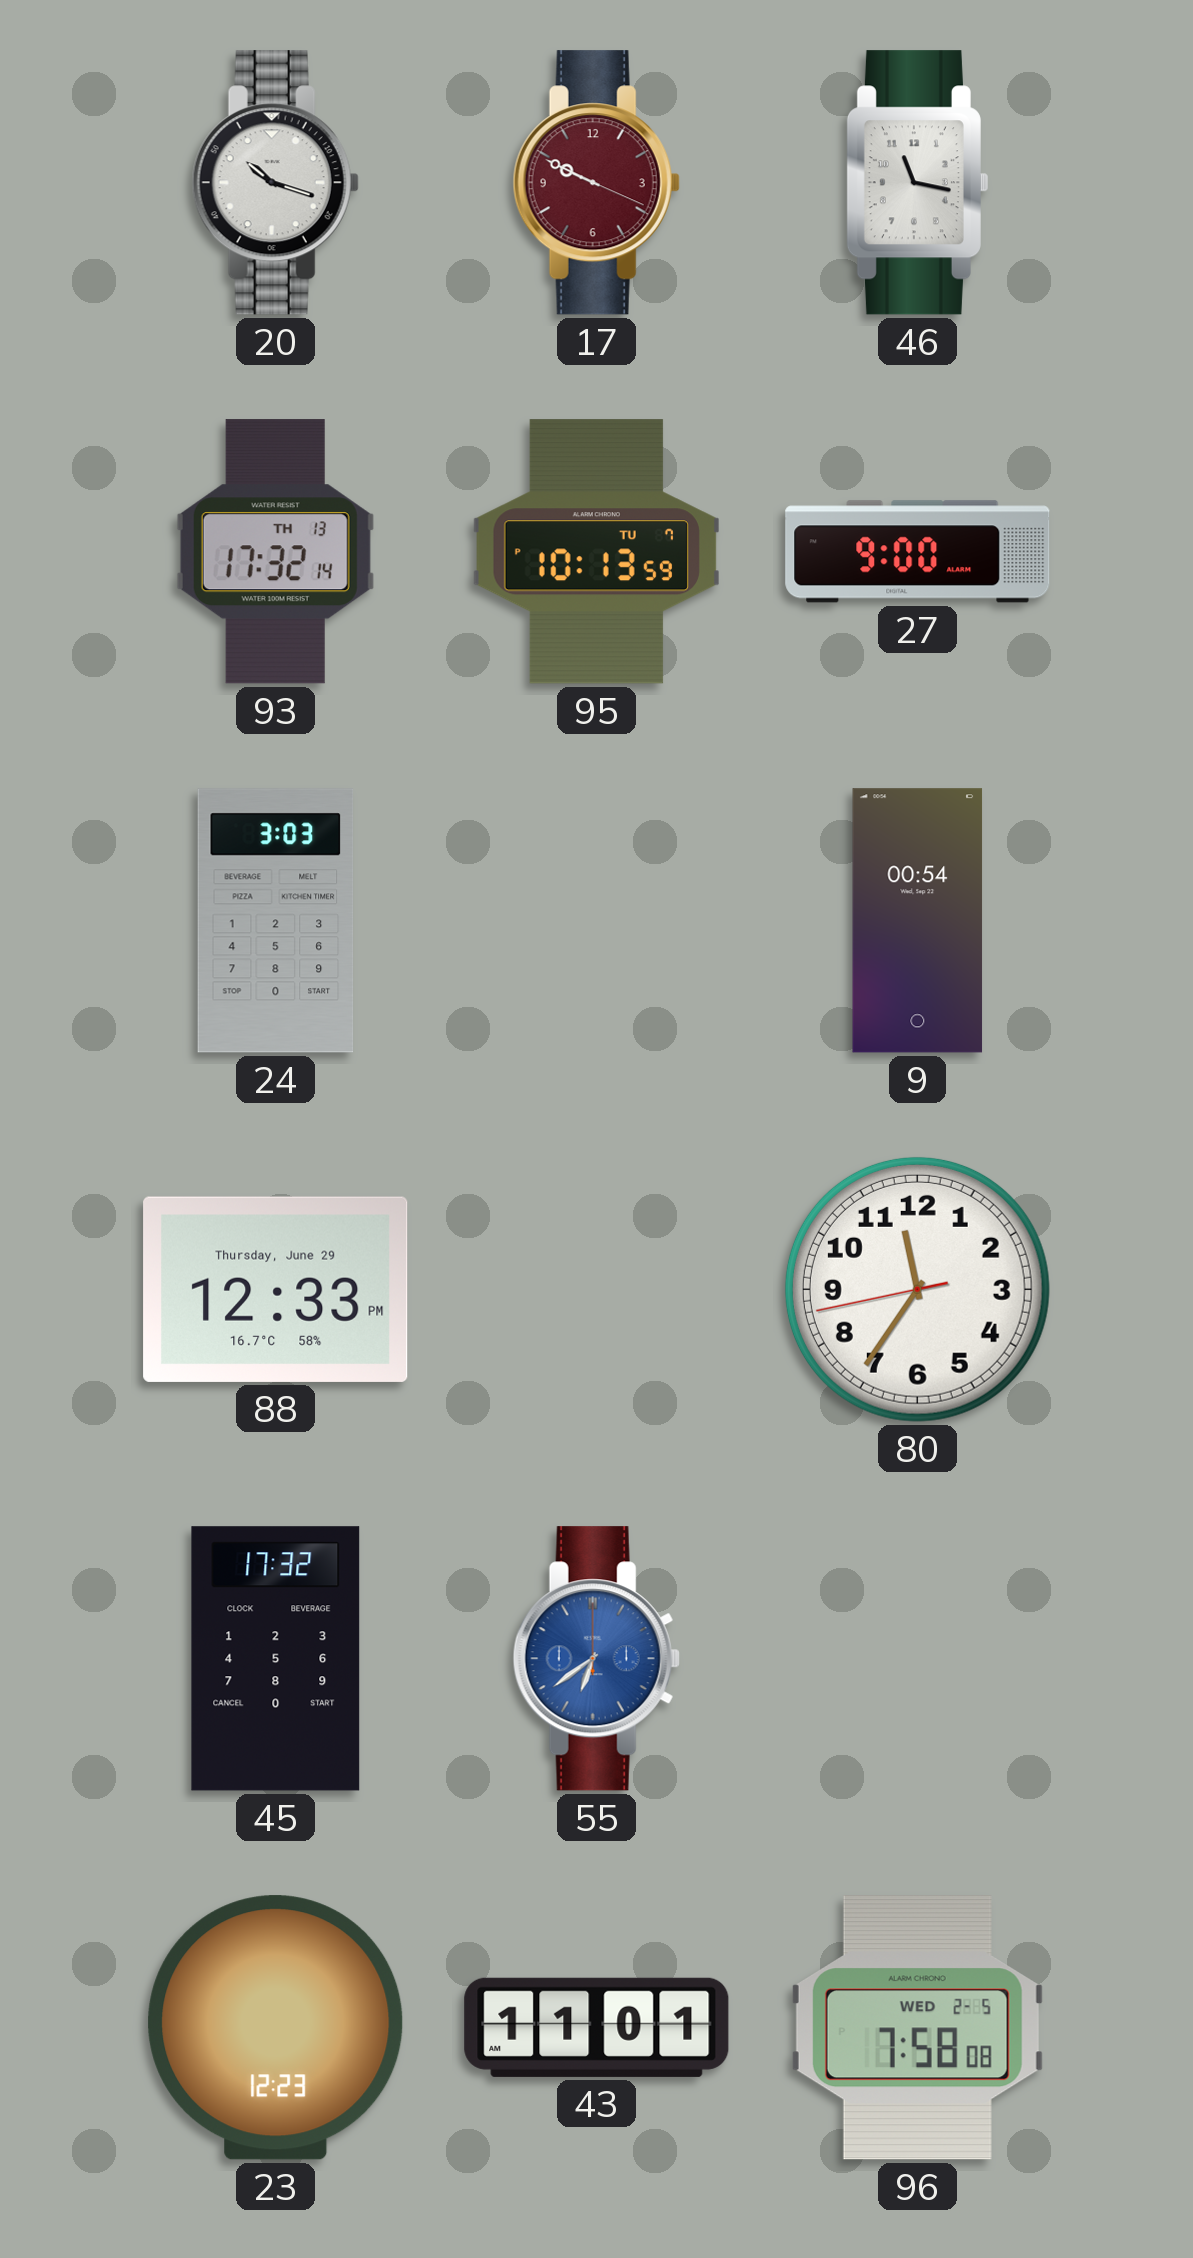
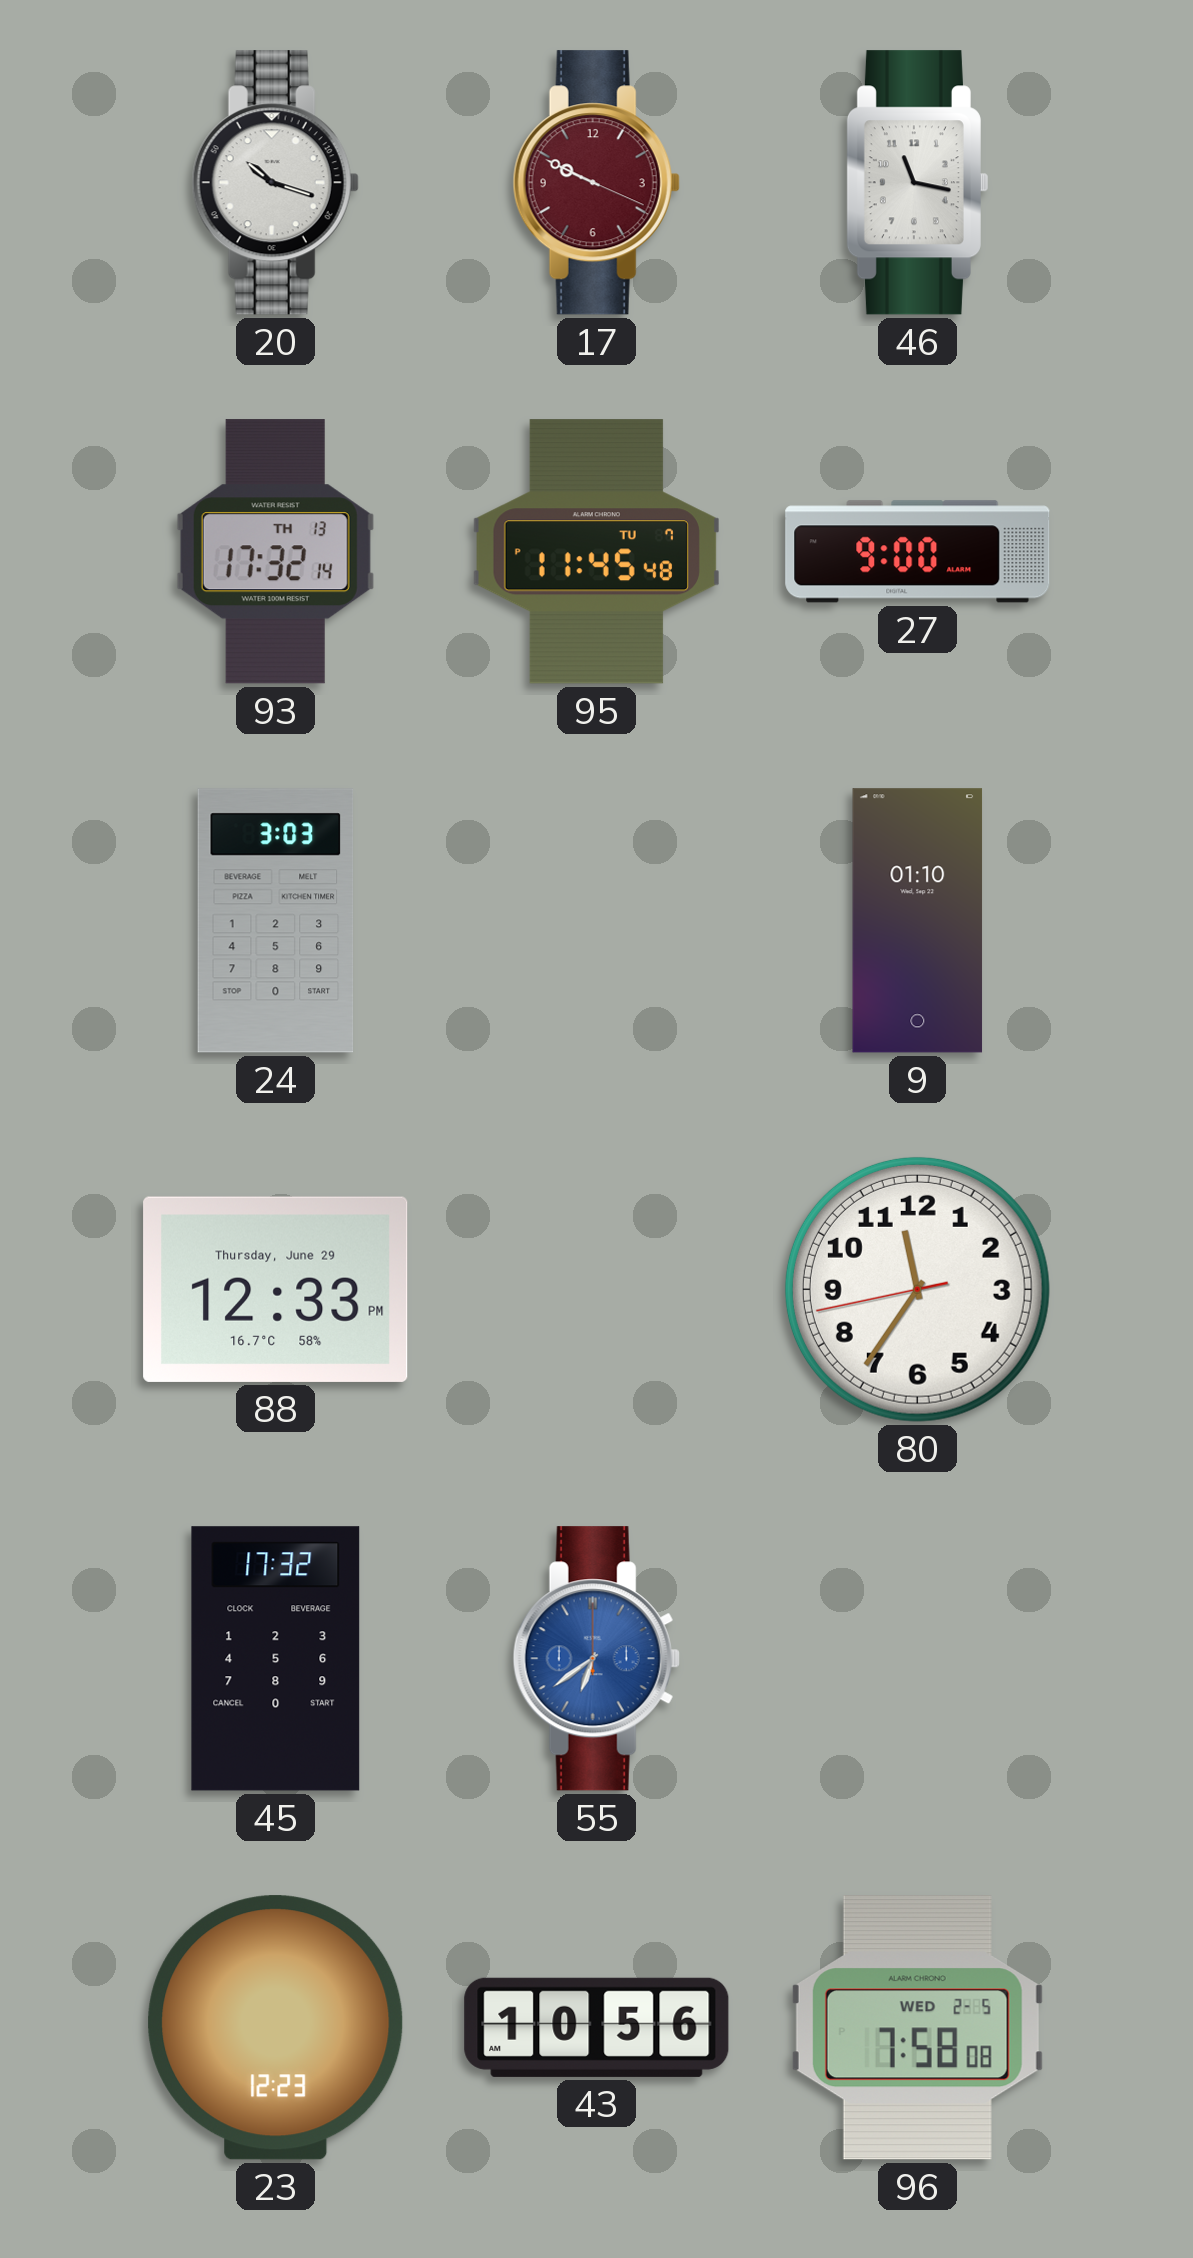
95: 10:13 -> 11:45
9: 00:54 -> 01:10
43: 11:01 -> 10:56
